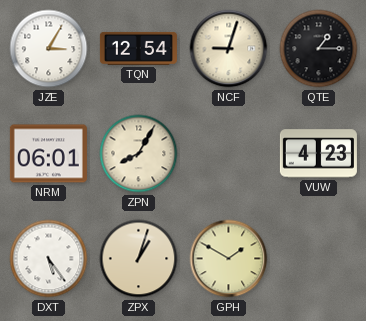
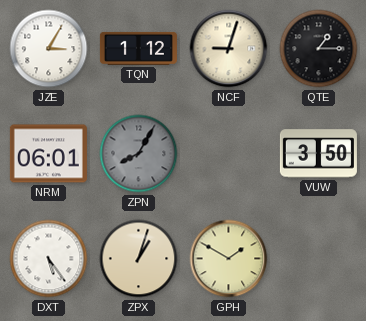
TQN: 12:54 -> 1:12
ZPN dial: cream -> grey
VUW: 4:23 -> 3:50
